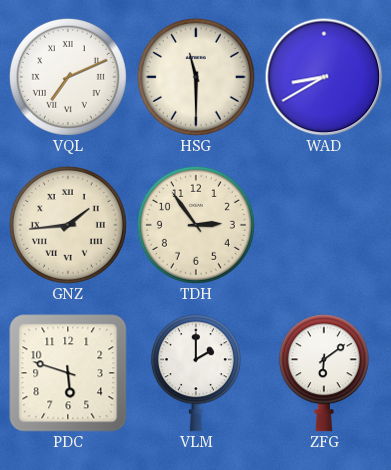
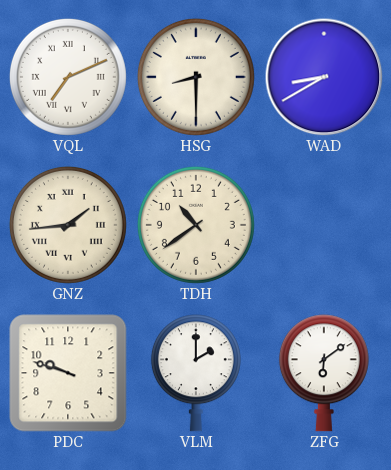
HSG: 11:30 -> 8:30
TDH: 2:54 -> 10:39
PDC: 5:48 -> 9:48
